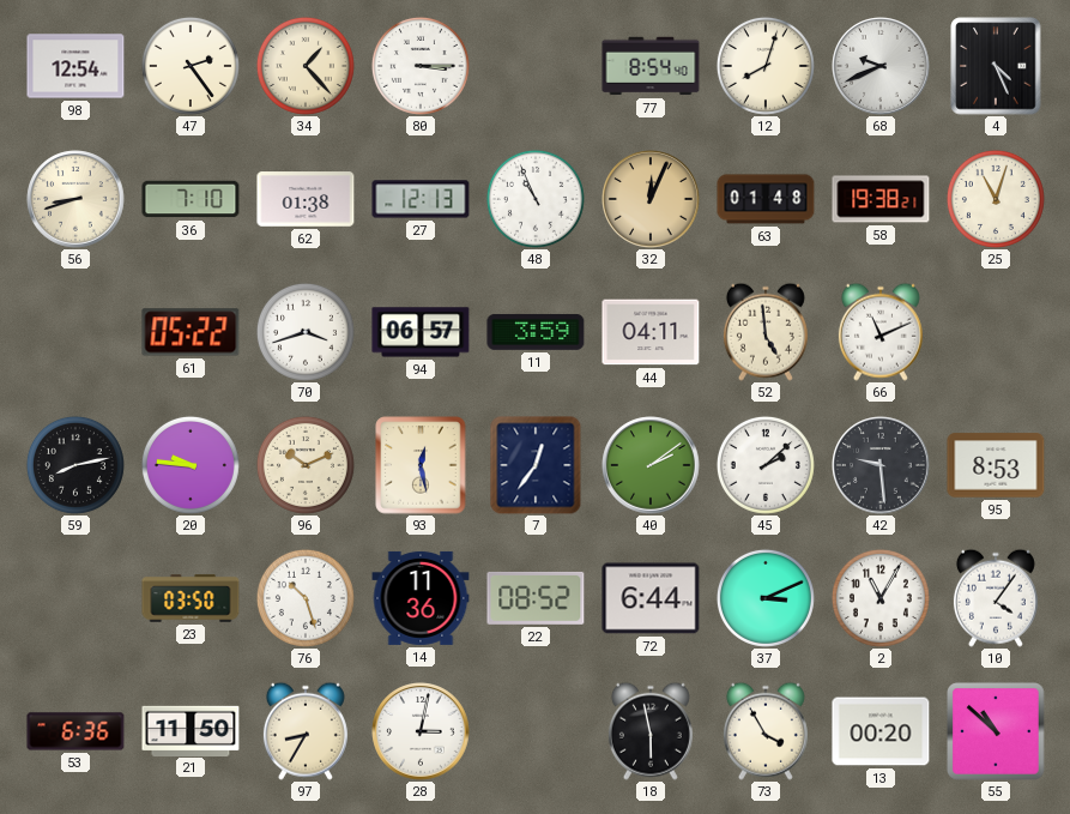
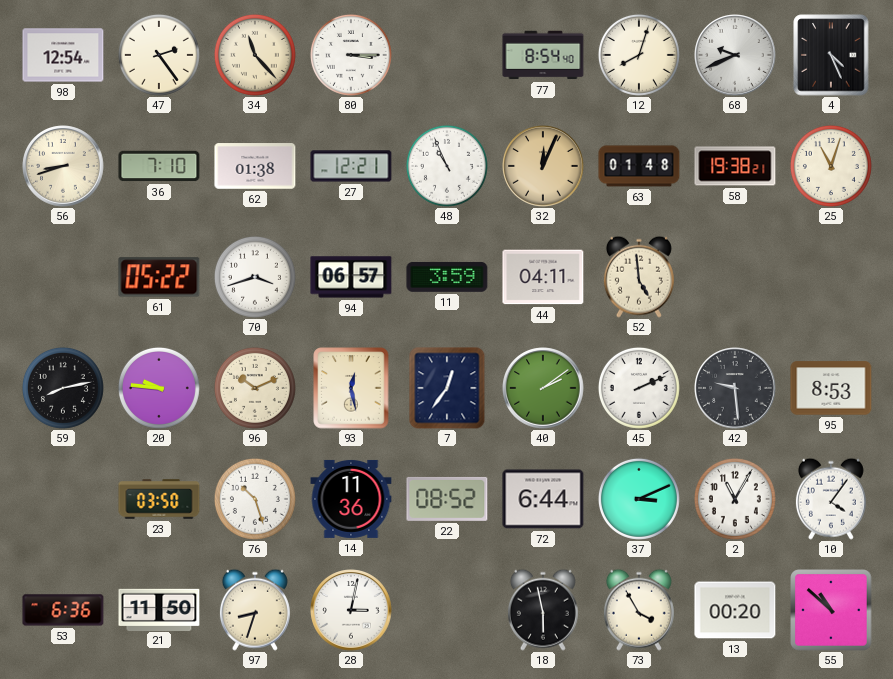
34: 1:23 -> 11:23
27: 12:13 -> 12:21
66: 11:11 -> none
45: 2:08 -> 2:11
97: 8:35 -> 8:33
